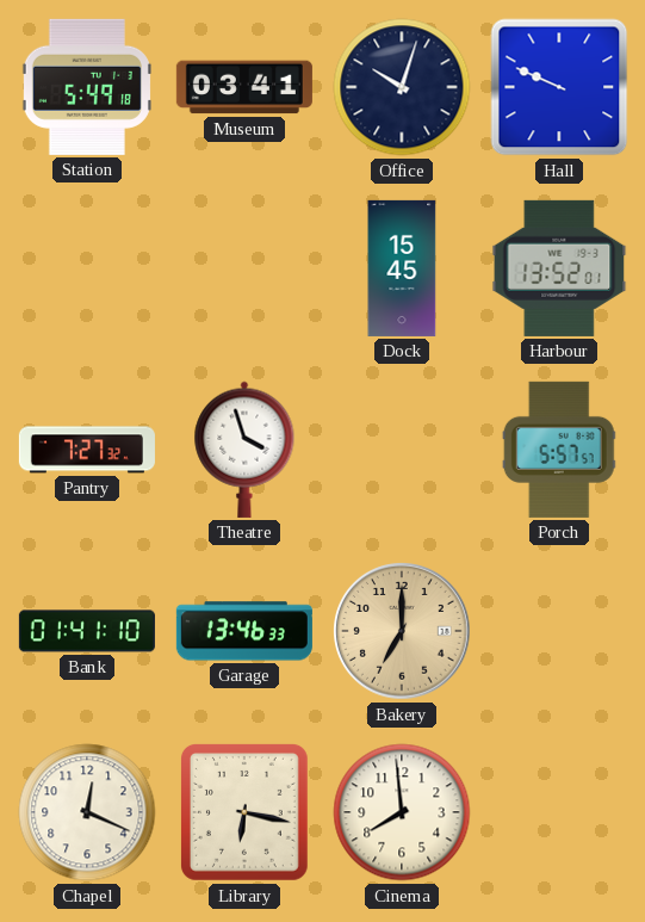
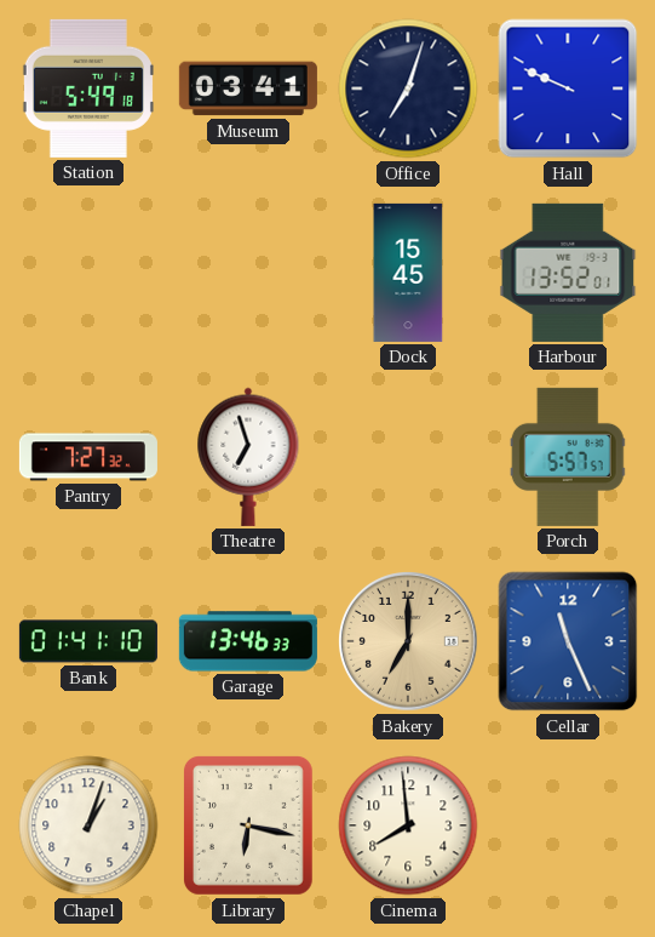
Office: 10:03 -> 7:03
Theatre: 3:57 -> 6:57
Cellar: none -> 11:26
Chapel: 12:19 -> 1:03
